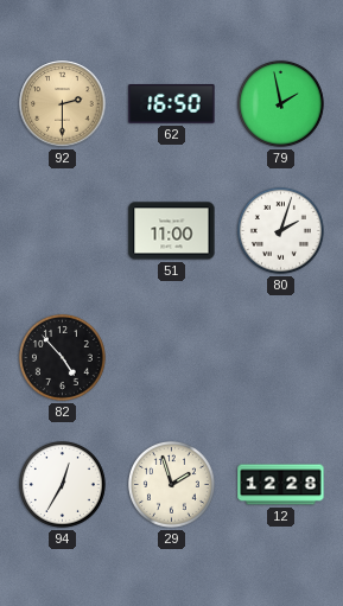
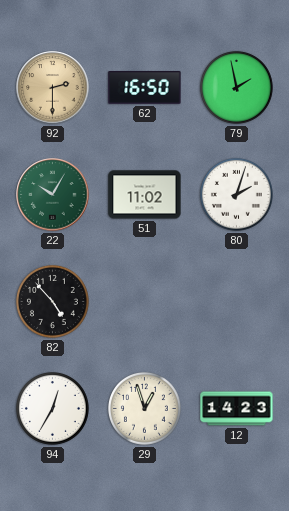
22: none -> 10:05
51: 11:00 -> 11:02
29: 1:57 -> 12:57
12: 12:28 -> 14:23
